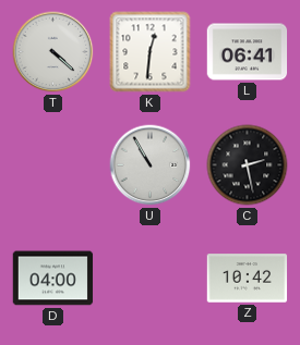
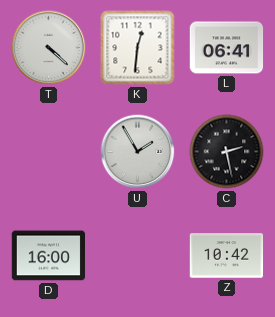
U: 10:55 -> 1:55
D: 04:00 -> 16:00
